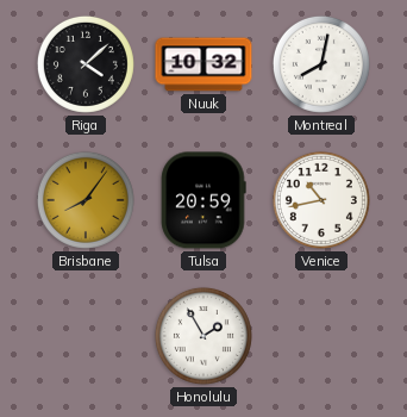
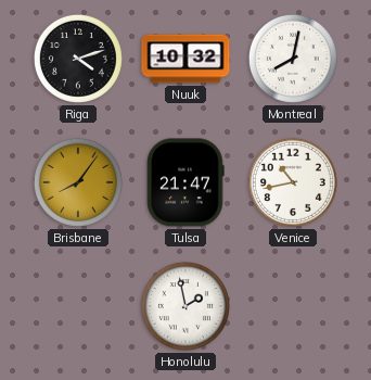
Riga: 4:08 -> 4:12
Tulsa: 20:59 -> 21:47
Honolulu: 1:55 -> 1:58
